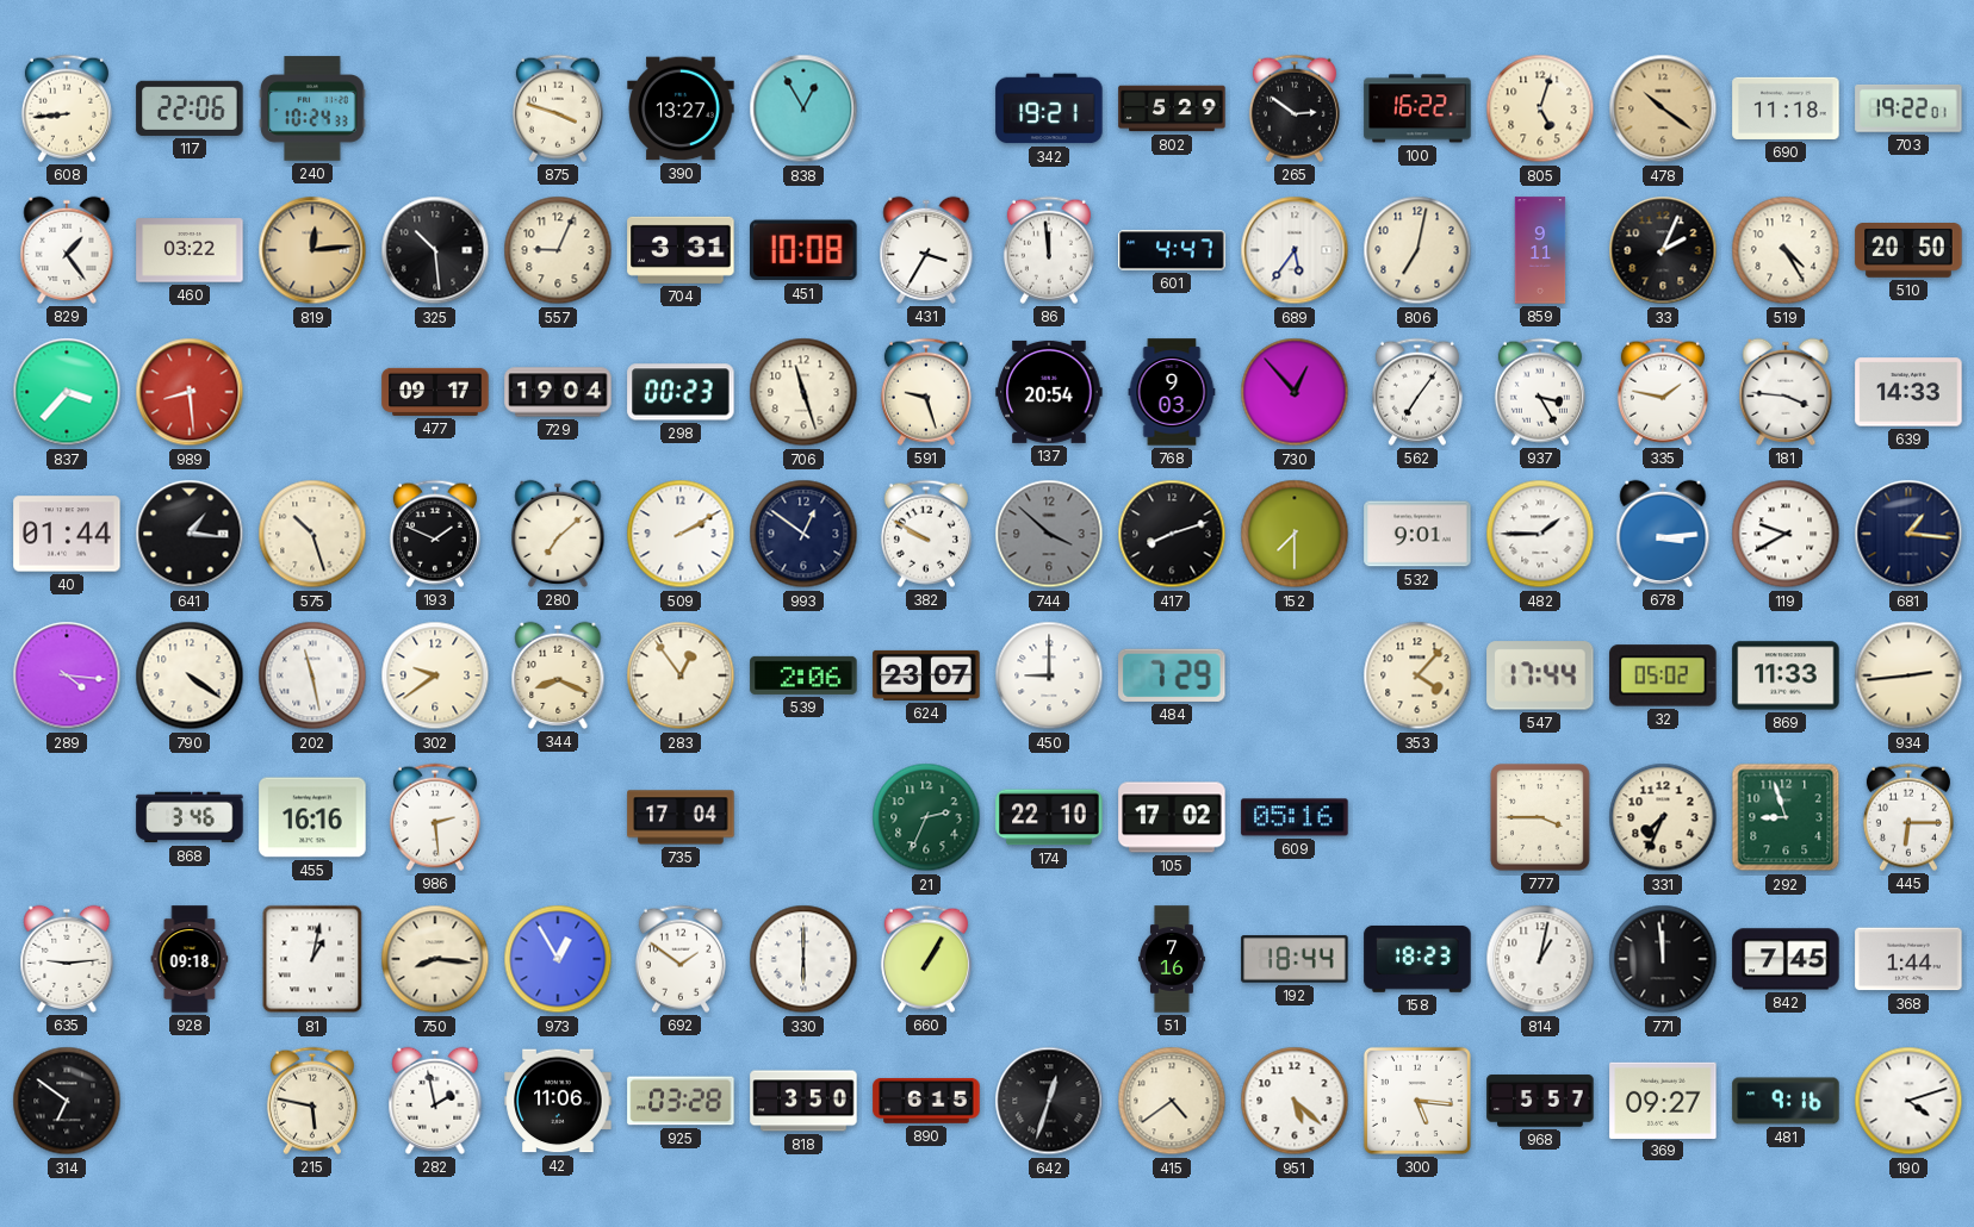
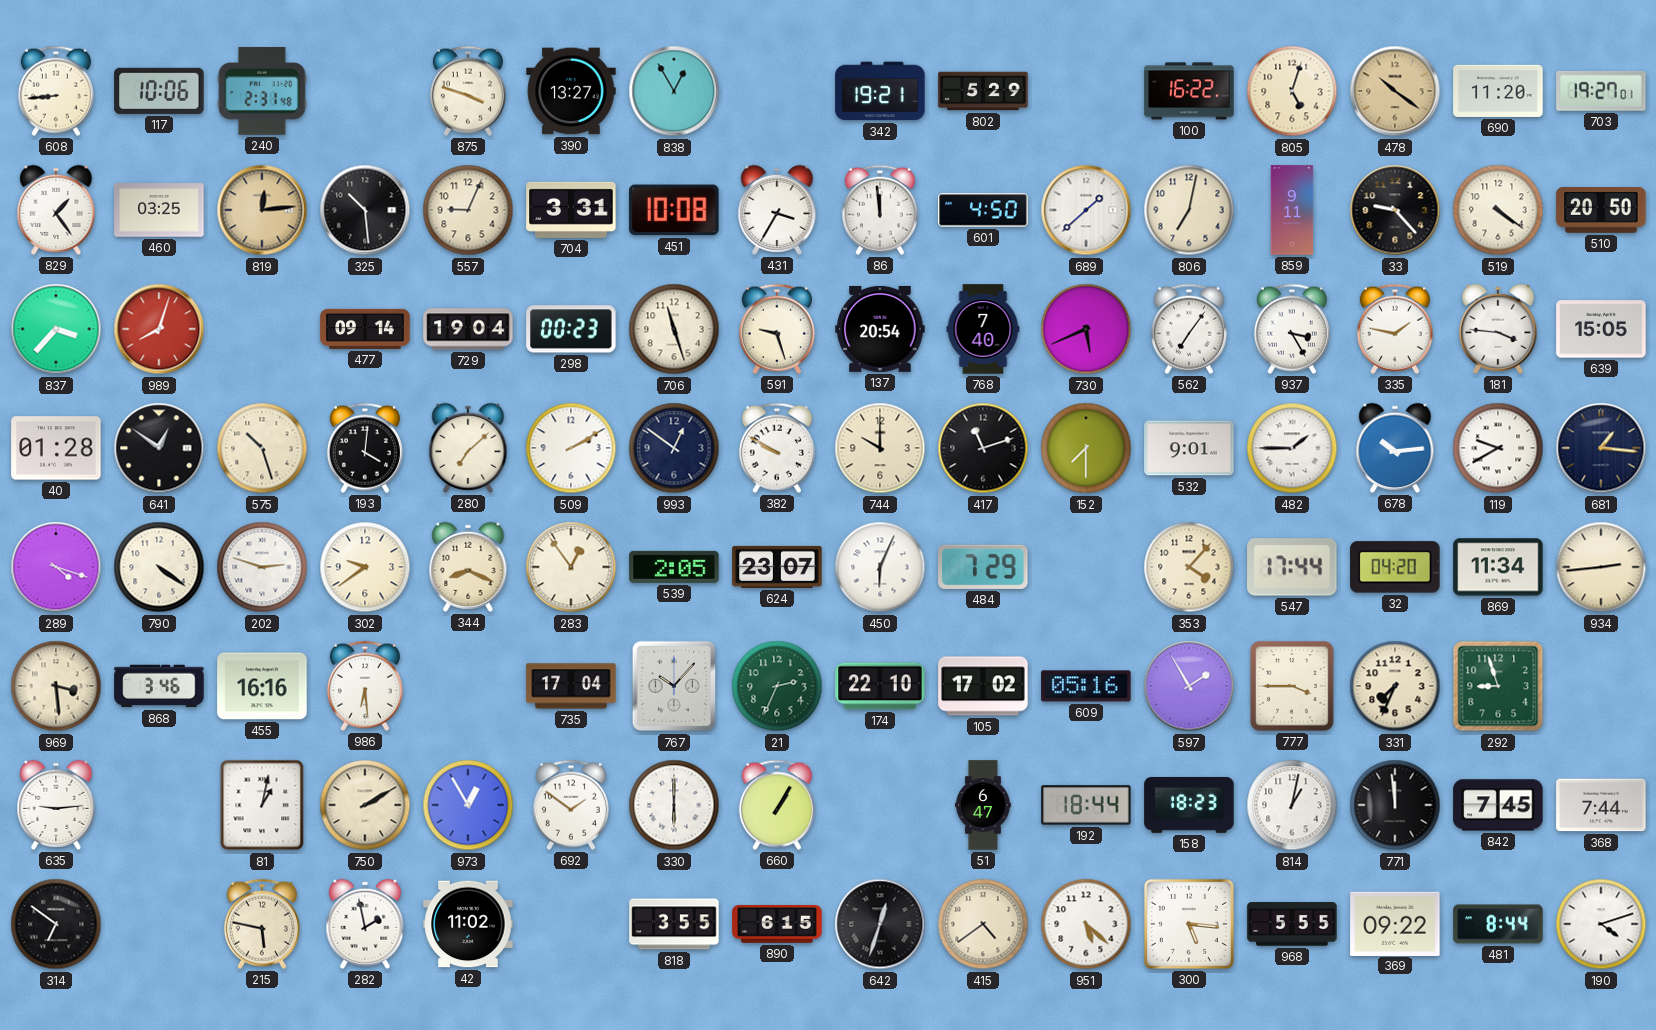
117: 22:06 -> 10:06
240: 10:24 -> 2:31
265: 2:51 -> none
690: 11:18 -> 11:20
703: 19:22 -> 19:27
460: 03:22 -> 03:25
601: 4:47 -> 4:50
689: 5:36 -> 1:38
33: 2:04 -> 9:23
519: 4:25 -> 4:21
989: 8:29 -> 8:03
477: 09:17 -> 09:14
768: 9:03 -> 7:40
730: 12:53 -> 5:41
639: 14:33 -> 15:05
40: 01:44 -> 01:28
641: 1:16 -> 12:51
193: 1:49 -> 4:01
744: 3:52 -> 10:00
744 dial: grey -> cream
417: 8:12 -> 11:12
678: 3:14 -> 10:14
289: 4:16 -> 4:18
202: 11:28 -> 2:48
539: 2:06 -> 2:05
450: 9:00 -> 6:04
32: 05:02 -> 04:20
869: 11:33 -> 11:34
969: none -> 3:29
986: 2:29 -> 6:29
767: none -> 10:07
597: none -> 1:55
445: 6:15 -> none
928: 09:18 -> none
750: 8:16 -> 2:10
51: 7:16 -> 6:47
368: 1:44 -> 7:44
42: 11:06 -> 11:02
925: 03:28 -> none
818: 3:50 -> 3:55
968: 5:57 -> 5:55
369: 09:27 -> 09:22
481: 9:16 -> 8:44
